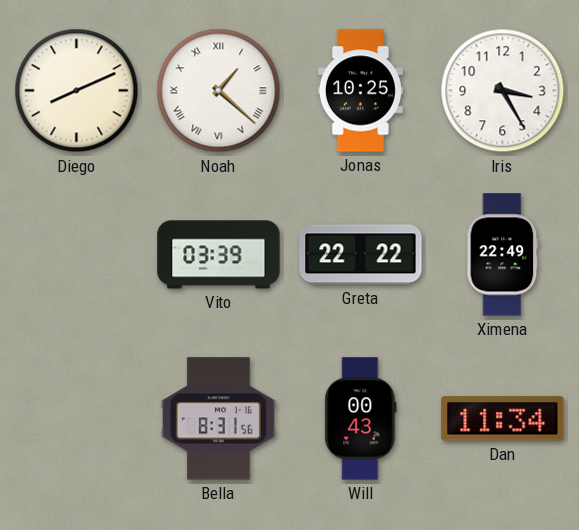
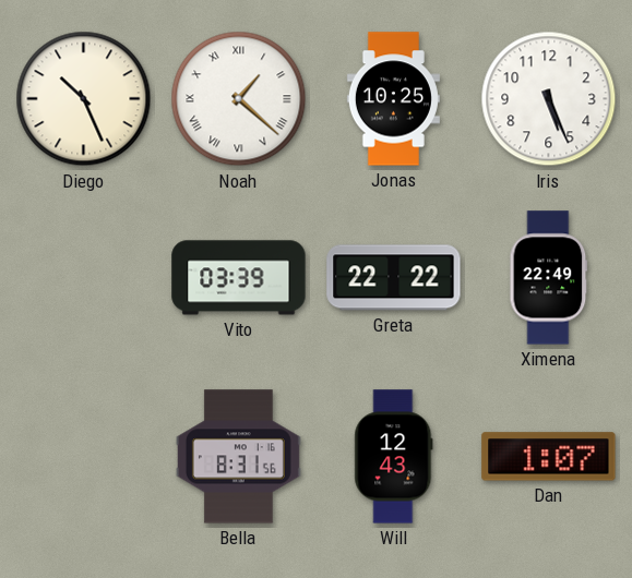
Diego: 8:11 -> 10:26
Iris: 3:25 -> 5:26
Will: 00:43 -> 12:43
Dan: 11:34 -> 1:07
